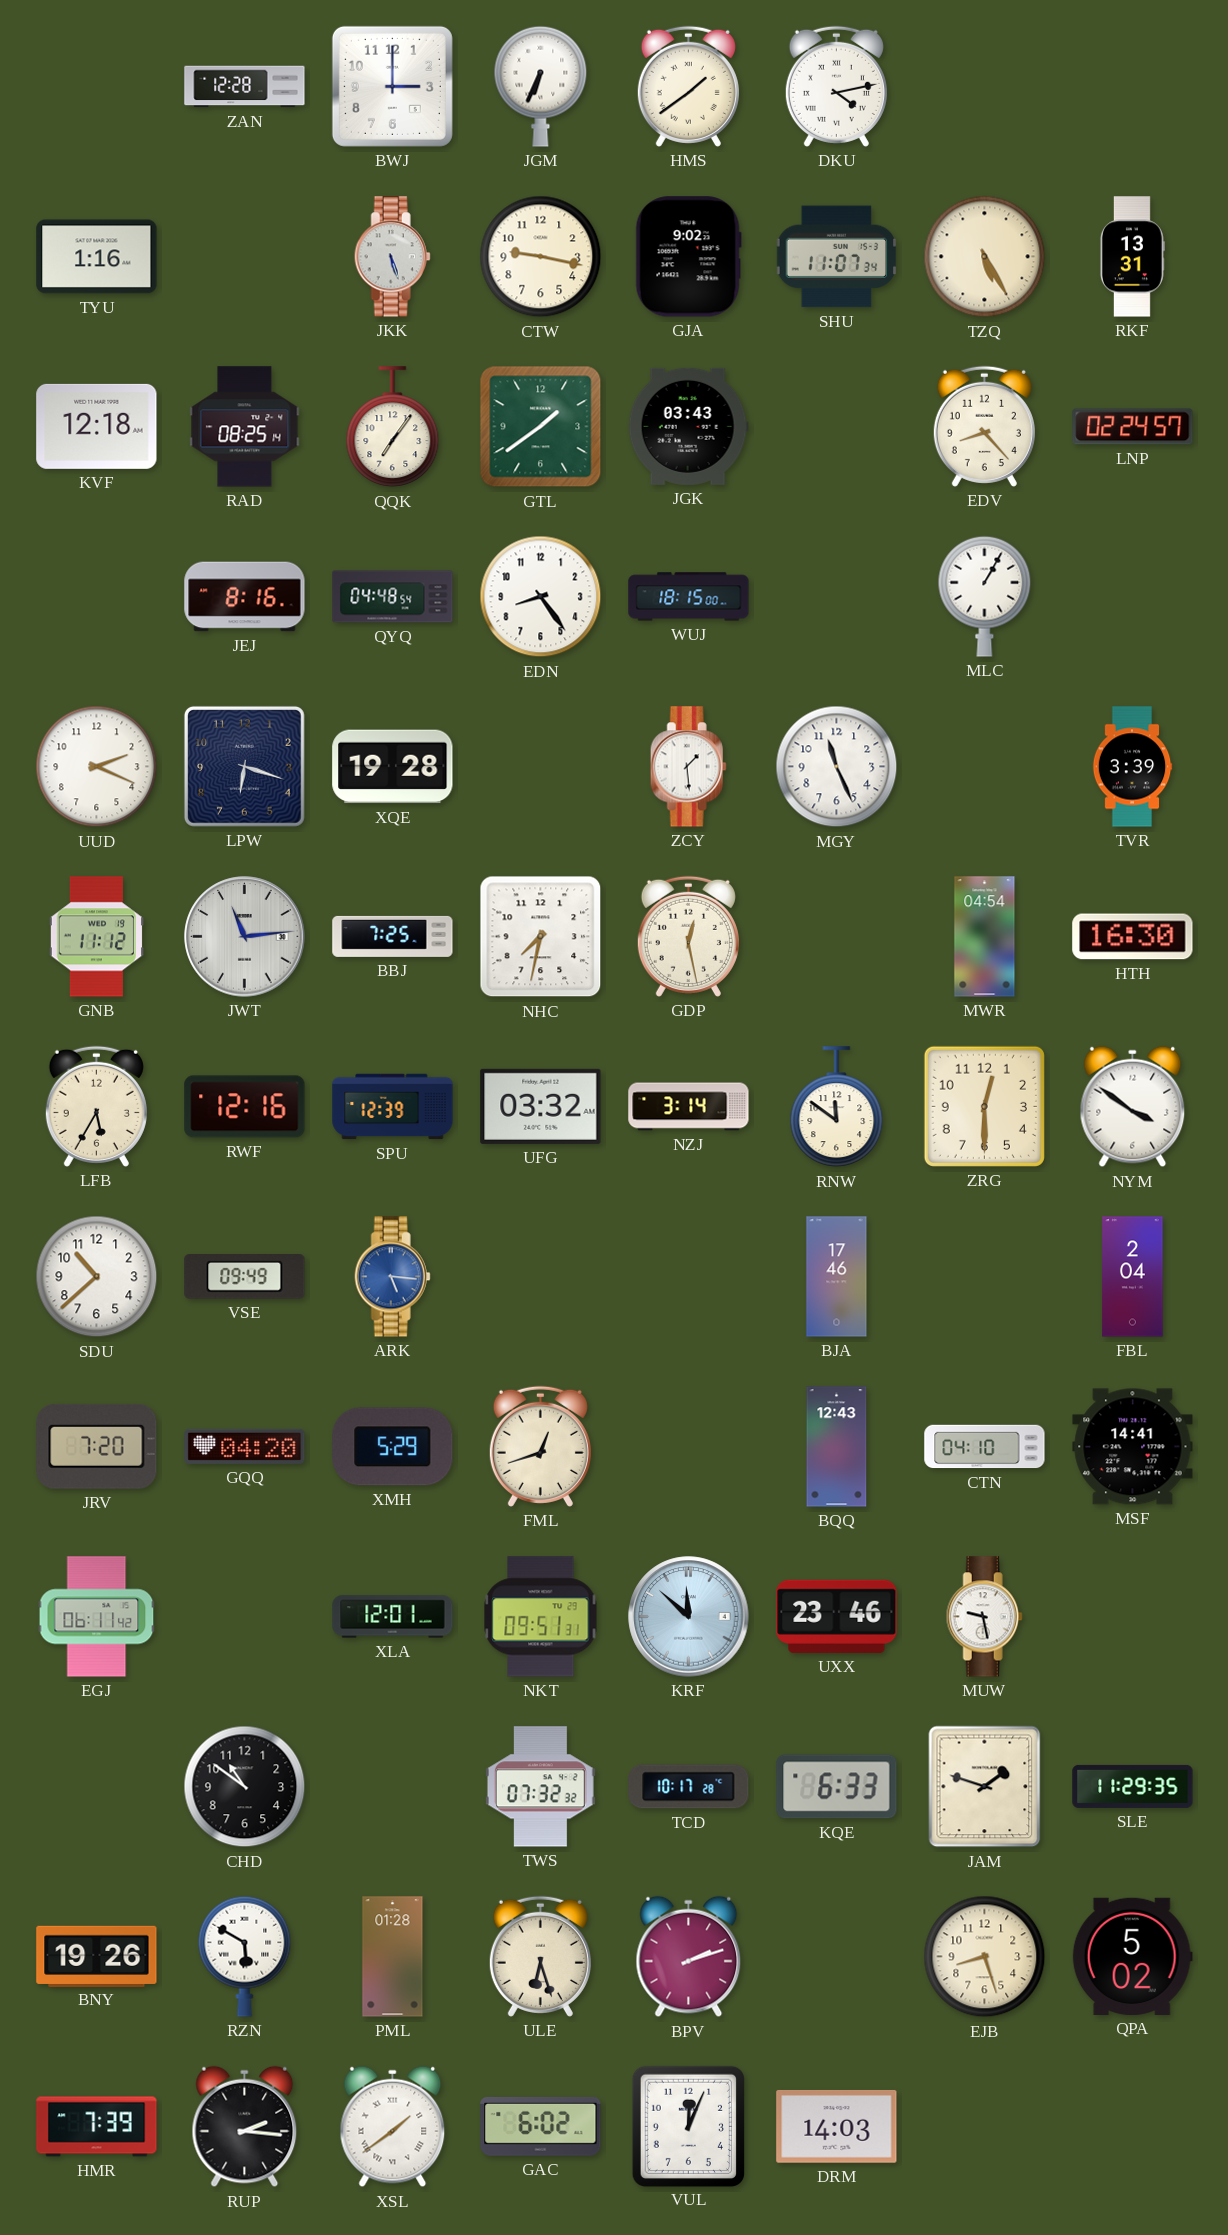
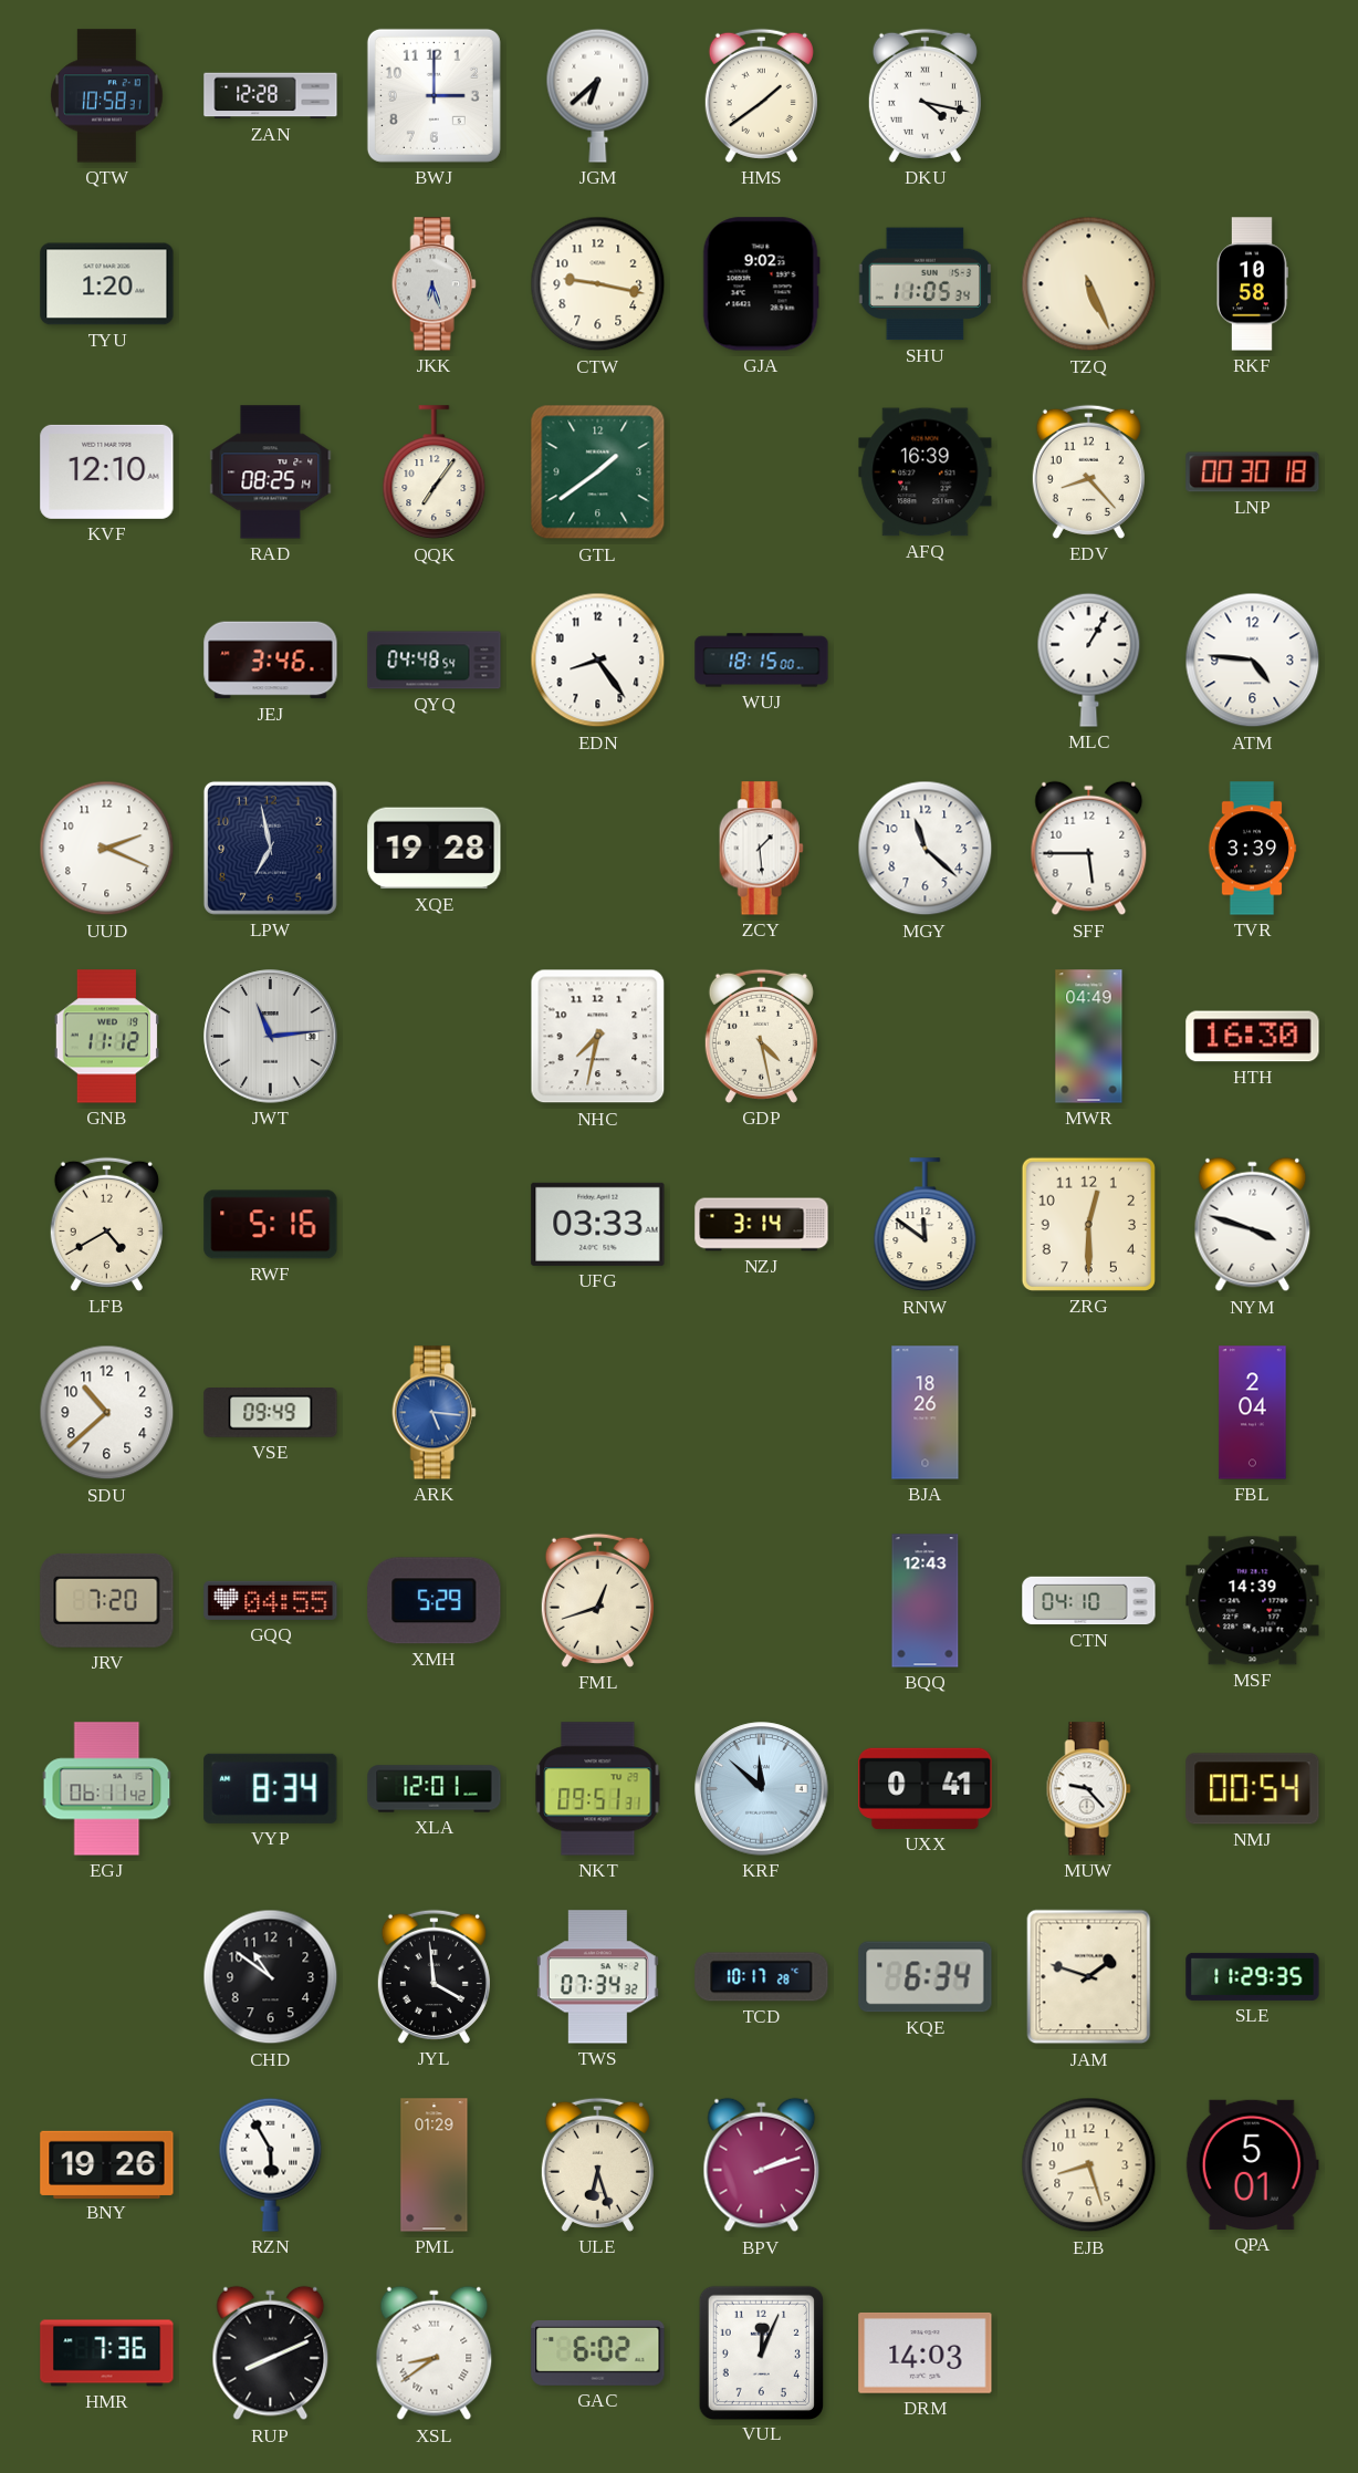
QTW: none -> 10:58
JGM: 6:34 -> 6:38
DKU: 4:13 -> 4:17
TYU: 1:16 -> 1:20
JKK: 5:27 -> 6:27
SHU: 11:07 -> 11:05
TZQ: 5:25 -> 5:26
RKF: 13:31 -> 10:58
KVF: 12:18 -> 12:10
JGK: 03:43 -> none
AFQ: none -> 16:39
LNP: 02:24 -> 00:30
JEJ: 8:16 -> 3:46
ATM: none -> 4:46
LPW: 6:18 -> 6:58
MGY: 11:26 -> 11:22
SFF: none -> 5:45
BBJ: 7:25 -> none
GDP: 12:28 -> 4:28
MWR: 04:54 -> 04:49
LFB: 5:35 -> 4:40
RWF: 12:16 -> 5:16
SPU: 12:39 -> none
UFG: 03:32 -> 03:33
NYM: 3:51 -> 3:48
BJA: 17:46 -> 18:26
GQQ: 04:20 -> 04:55
MSF: 14:41 -> 14:39
VYP: none -> 8:34
UXX: 23:46 -> 0:41
MUW: 9:28 -> 9:23
NMJ: none -> 00:54
JYL: none -> 3:59
TWS: 07:32 -> 07:34
KQE: 6:33 -> 6:34
RZN: 5:50 -> 5:55
PML: 01:28 -> 01:29
QPA: 5:02 -> 5:01
HMR: 7:39 -> 7:36
RUP: 2:16 -> 8:11
XSL: 1:39 -> 8:39
